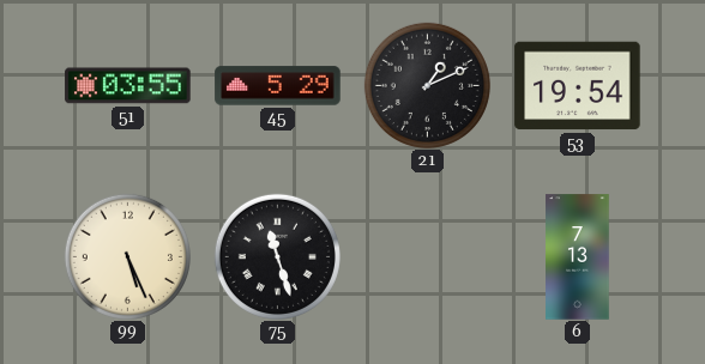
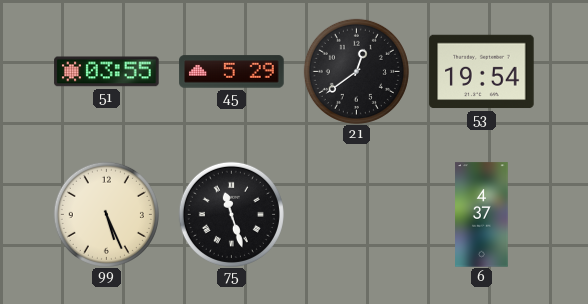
21: 1:11 -> 12:39
6: 7:13 -> 4:37
